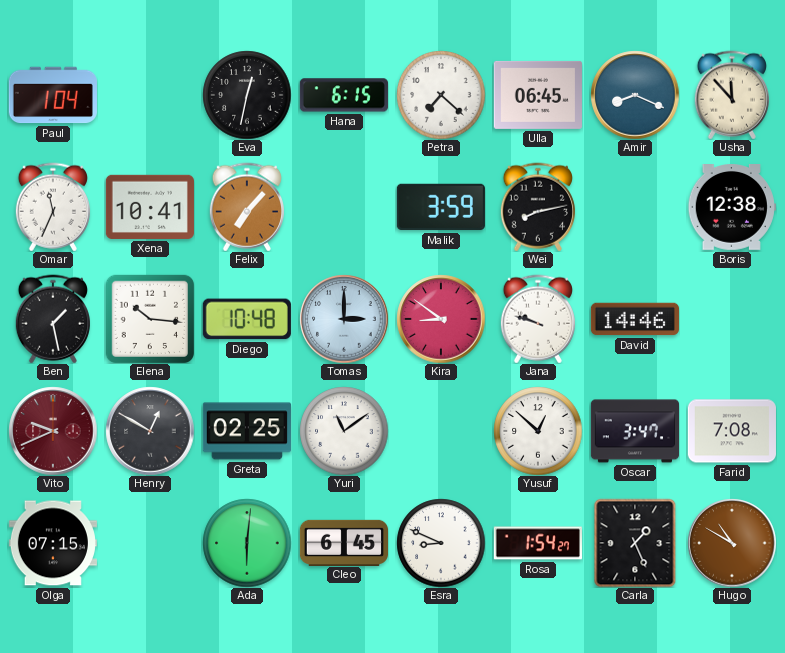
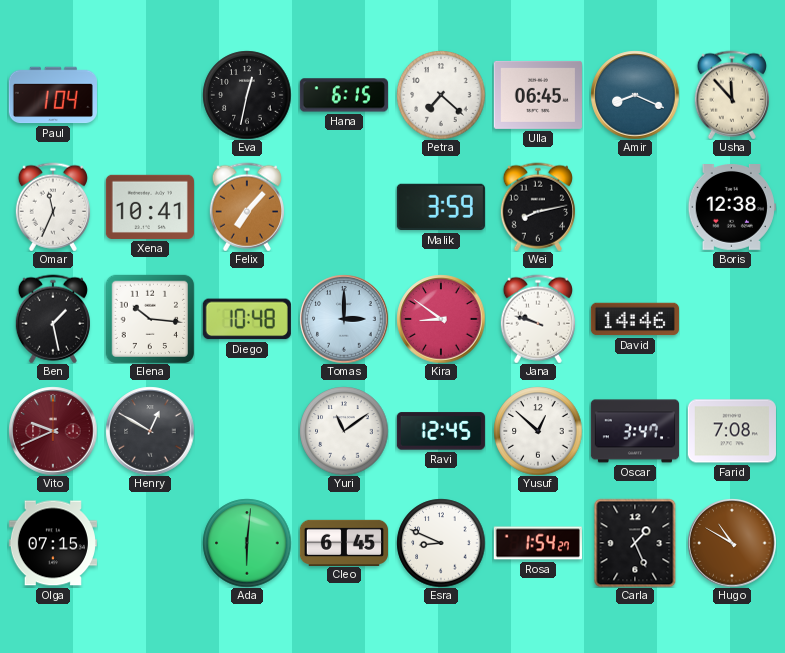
Greta: 02:25 -> none
Ravi: none -> 12:45
